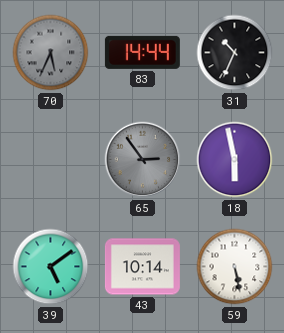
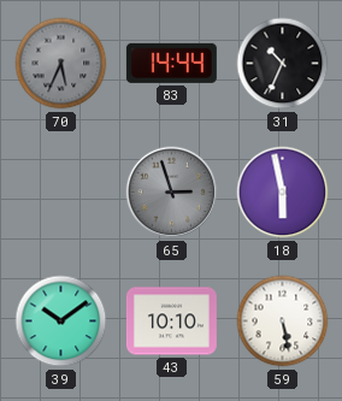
65: 2:54 -> 2:57
39: 5:09 -> 10:09
43: 10:14 -> 10:10
